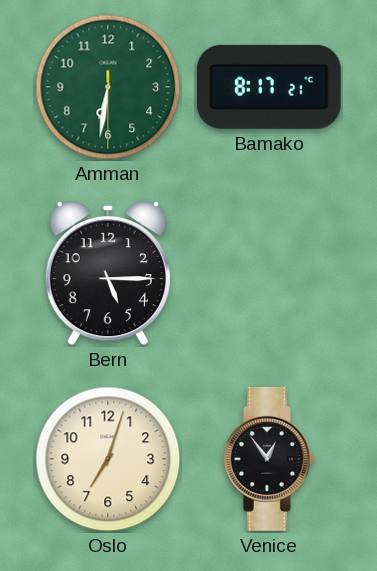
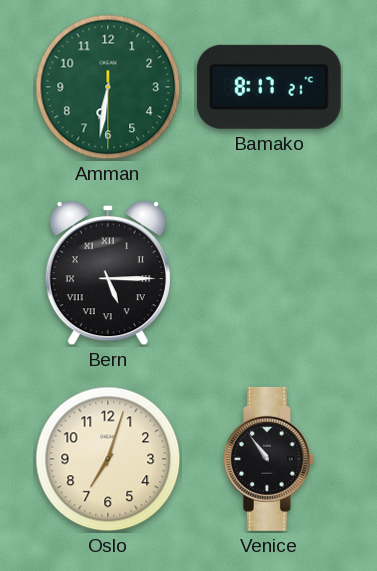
Bern numerals: Arabic -> Roman
Venice: 12:54 -> 10:54
